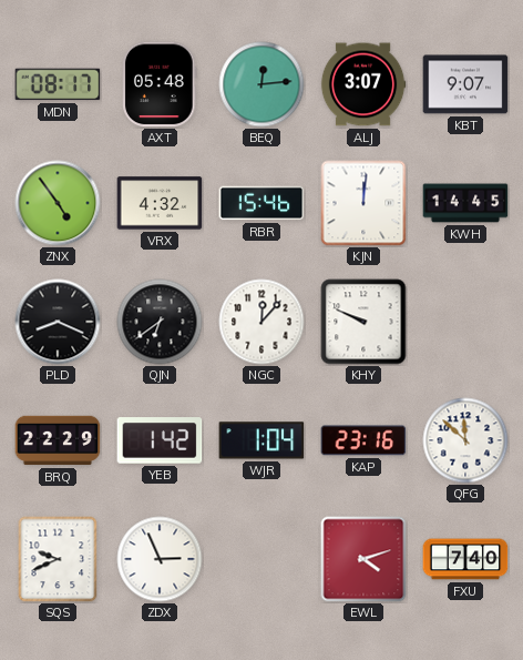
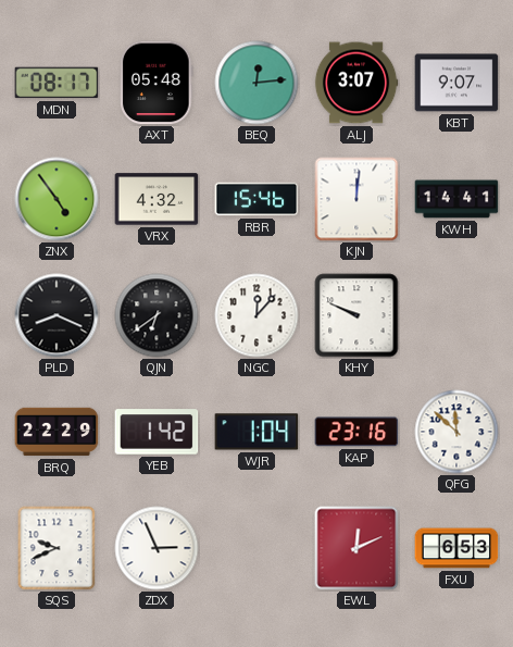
KWH: 14:45 -> 14:41
EWL: 4:12 -> 12:11
FXU: 7:40 -> 6:53
